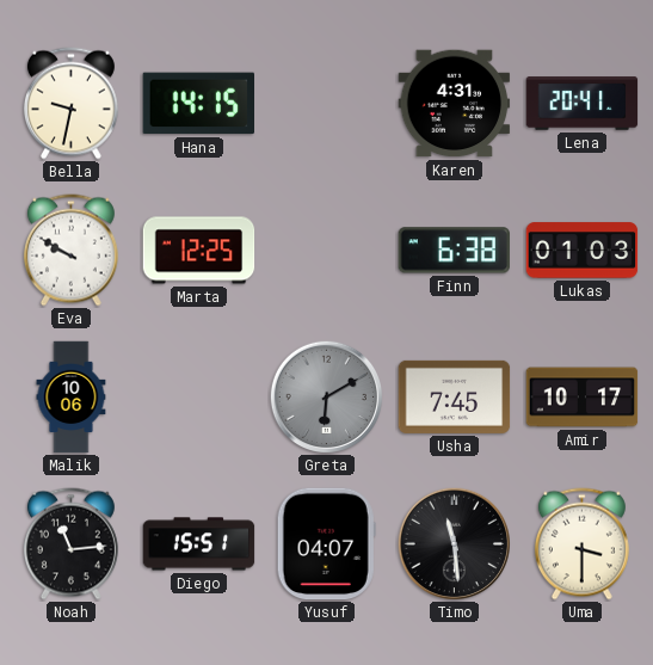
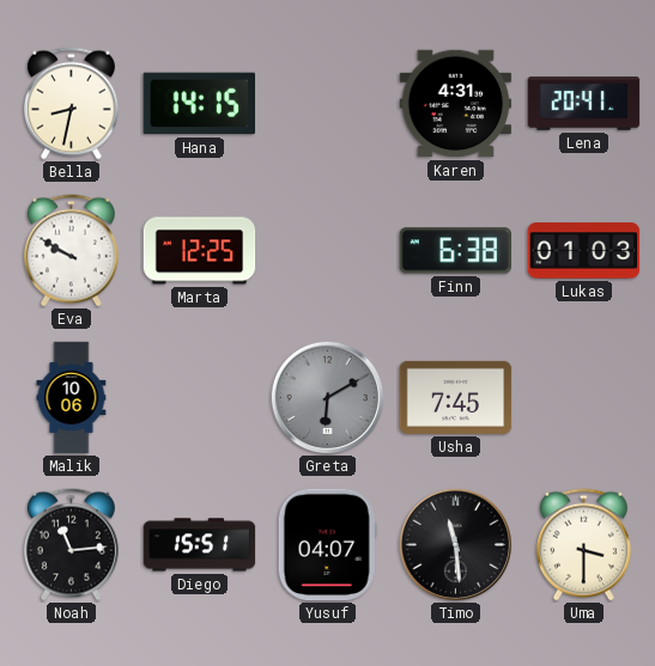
Bella: 9:32 -> 8:32
Amir: 10:17 -> none
